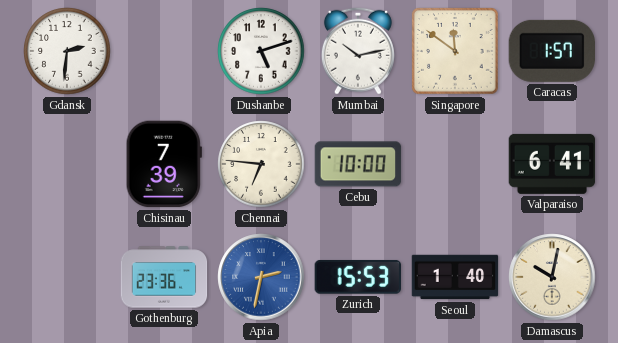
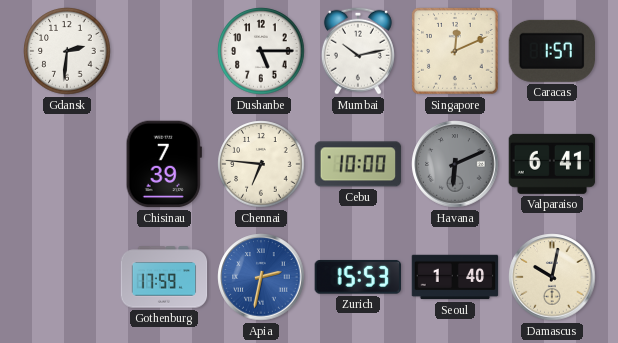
Dushanbe: 5:12 -> 5:15
Singapore: 11:51 -> 12:11
Havana: none -> 6:11
Gothenburg: 23:36 -> 17:59
